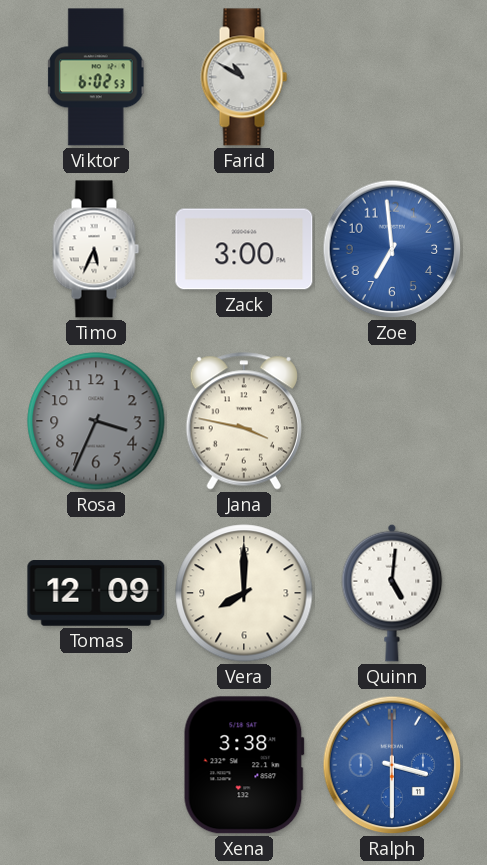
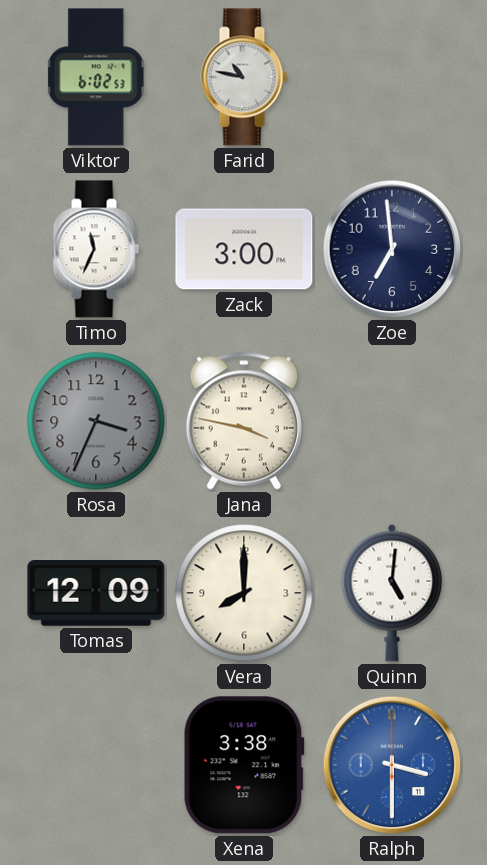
Farid: 10:50 -> 10:47
Timo: 5:34 -> 11:34
Zoe dial: blue -> navy
